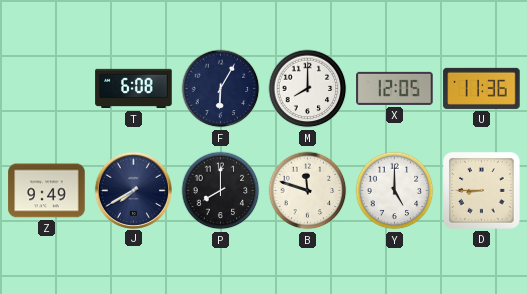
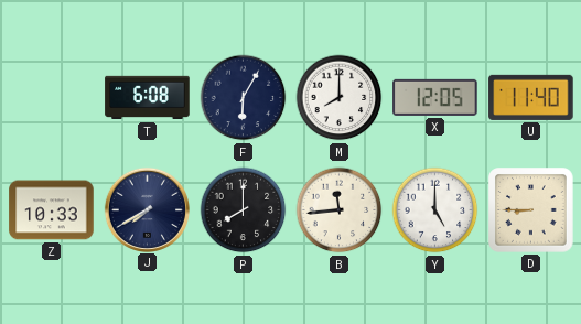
U: 11:36 -> 11:40
Z: 9:49 -> 10:33
B: 11:48 -> 11:44
